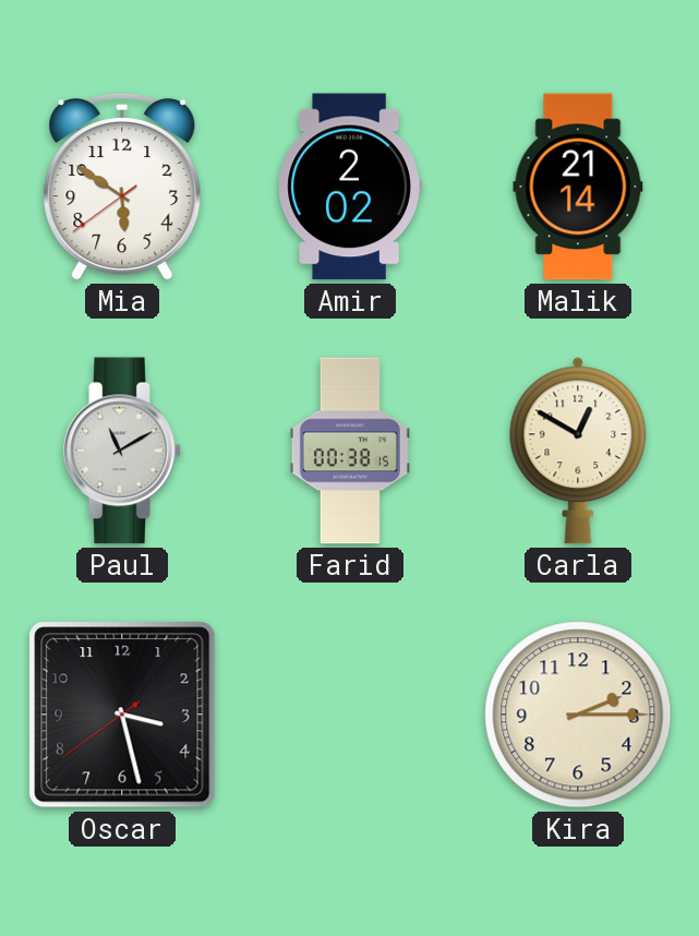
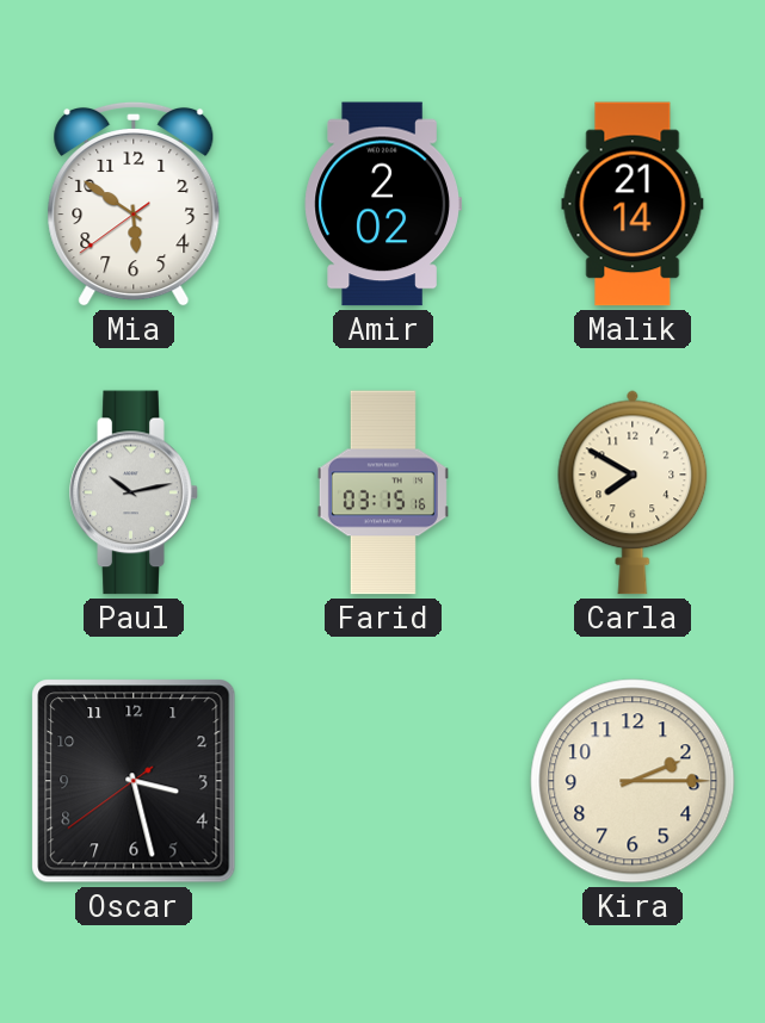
Paul: 11:10 -> 10:13
Farid: 00:38 -> 03:15
Carla: 12:50 -> 7:50
